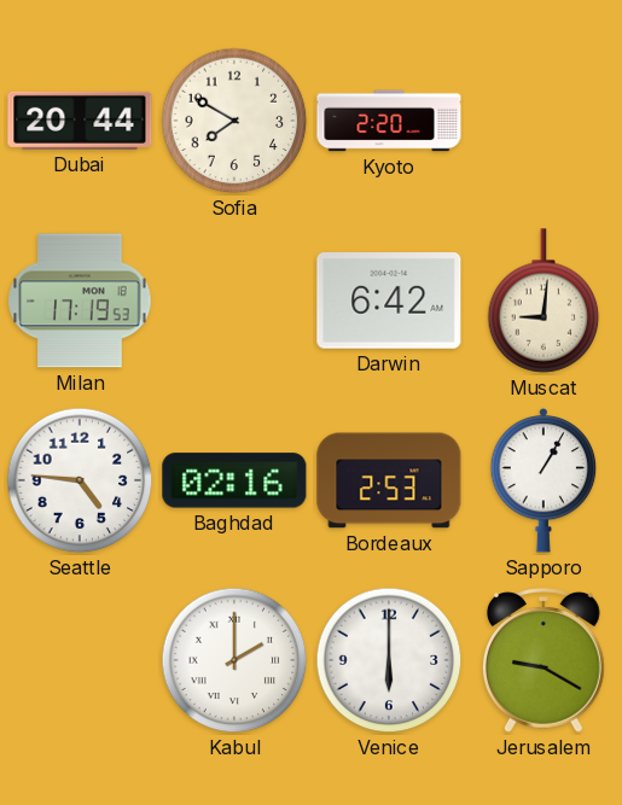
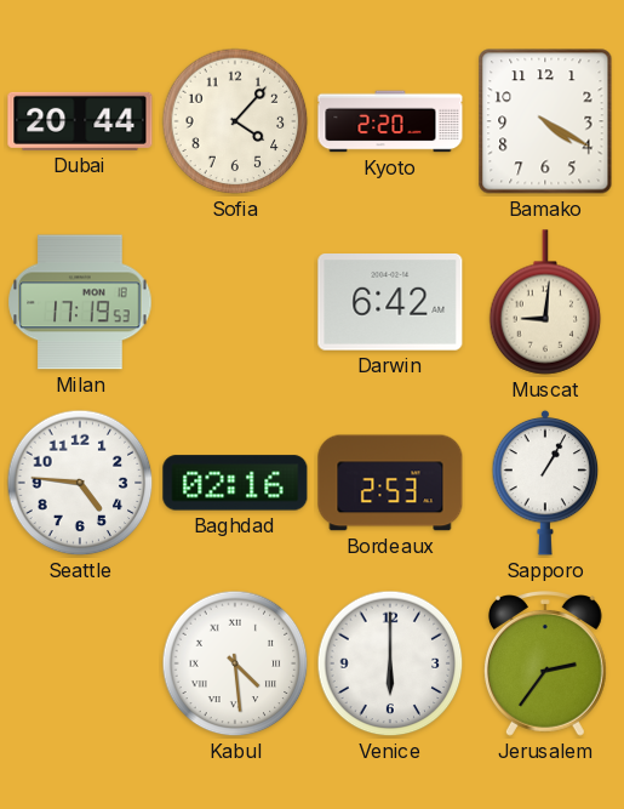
Sofia: 7:50 -> 4:07
Bamako: none -> 4:20
Kabul: 2:00 -> 4:29
Jerusalem: 9:20 -> 2:36
